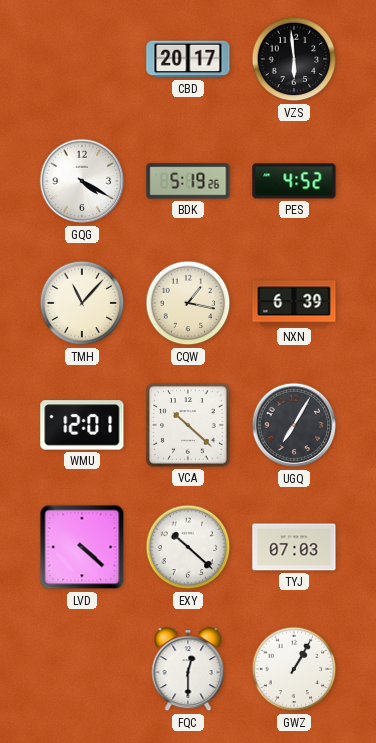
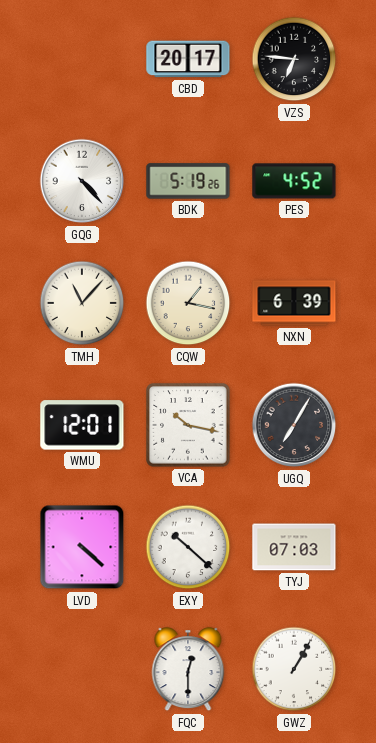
VZS: 5:59 -> 6:46
GQG: 4:20 -> 4:23
VCA: 10:22 -> 10:17
